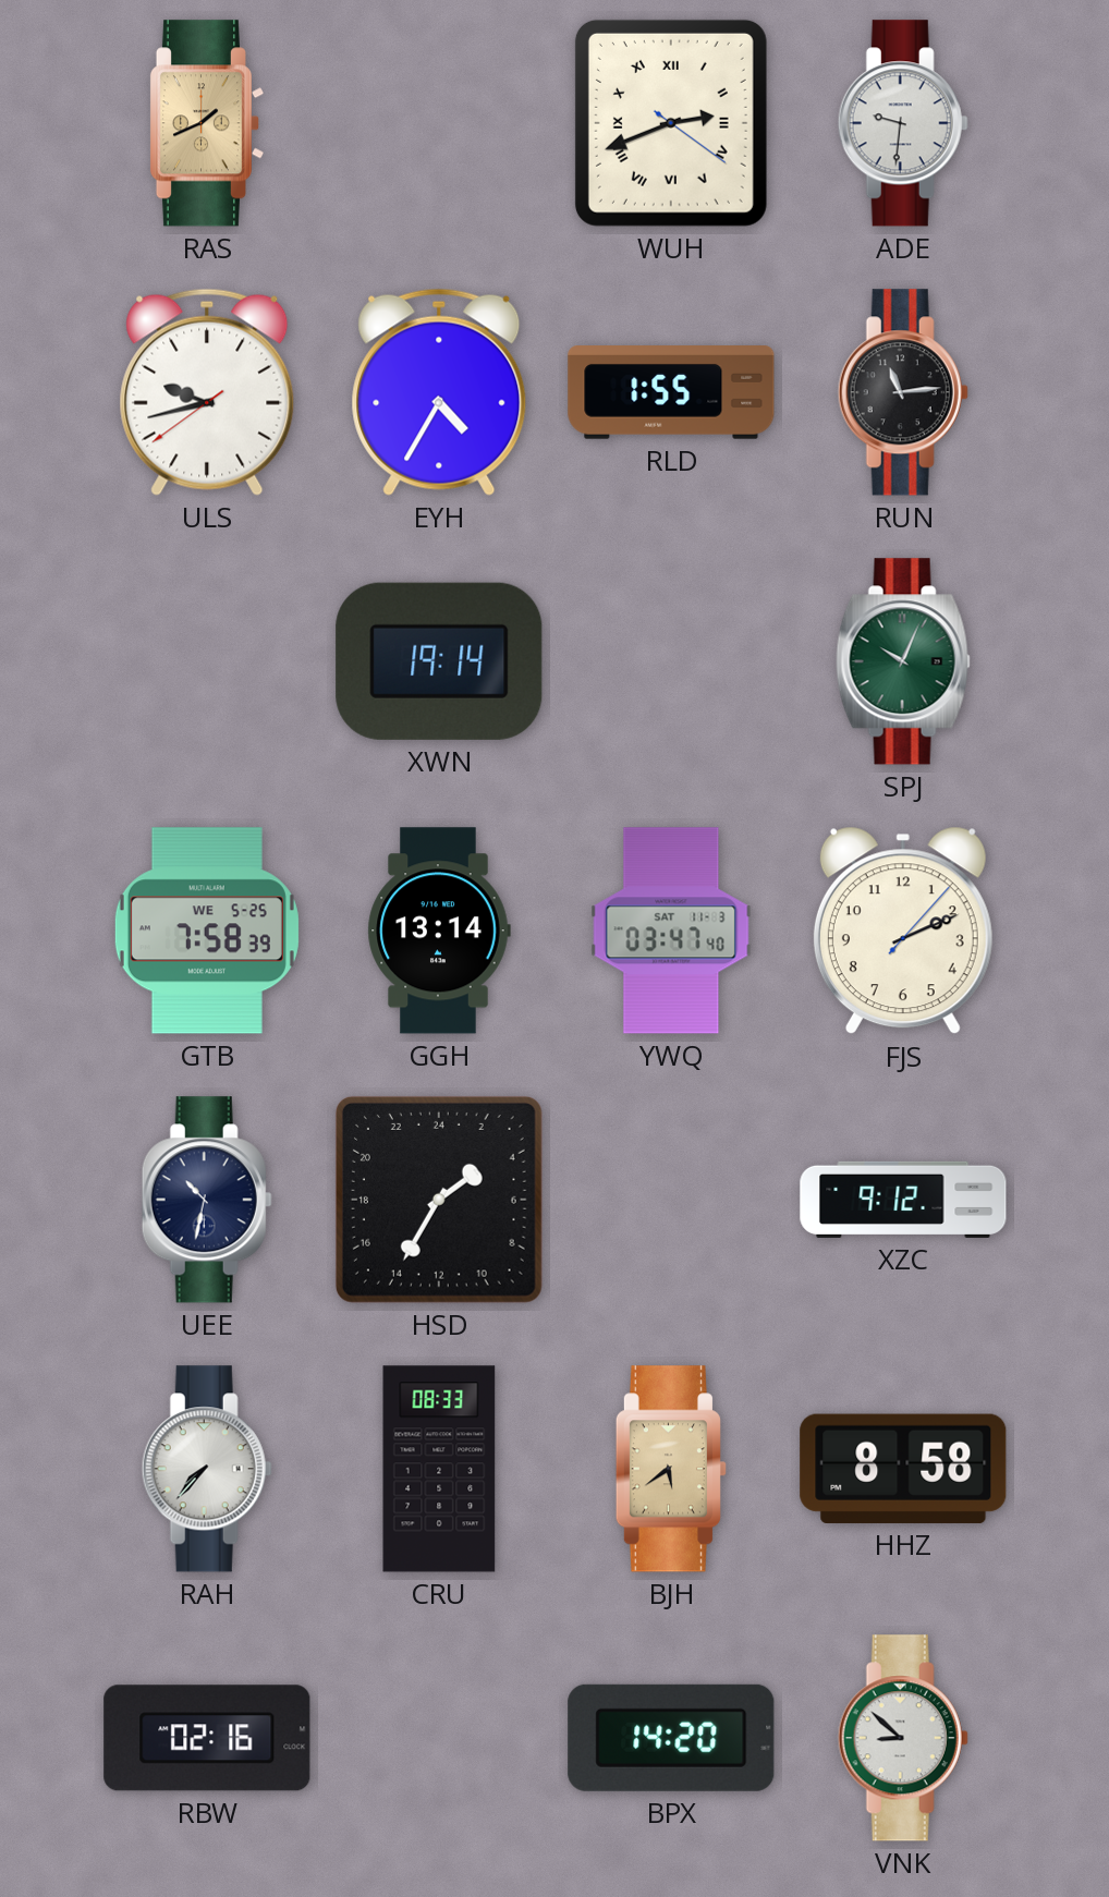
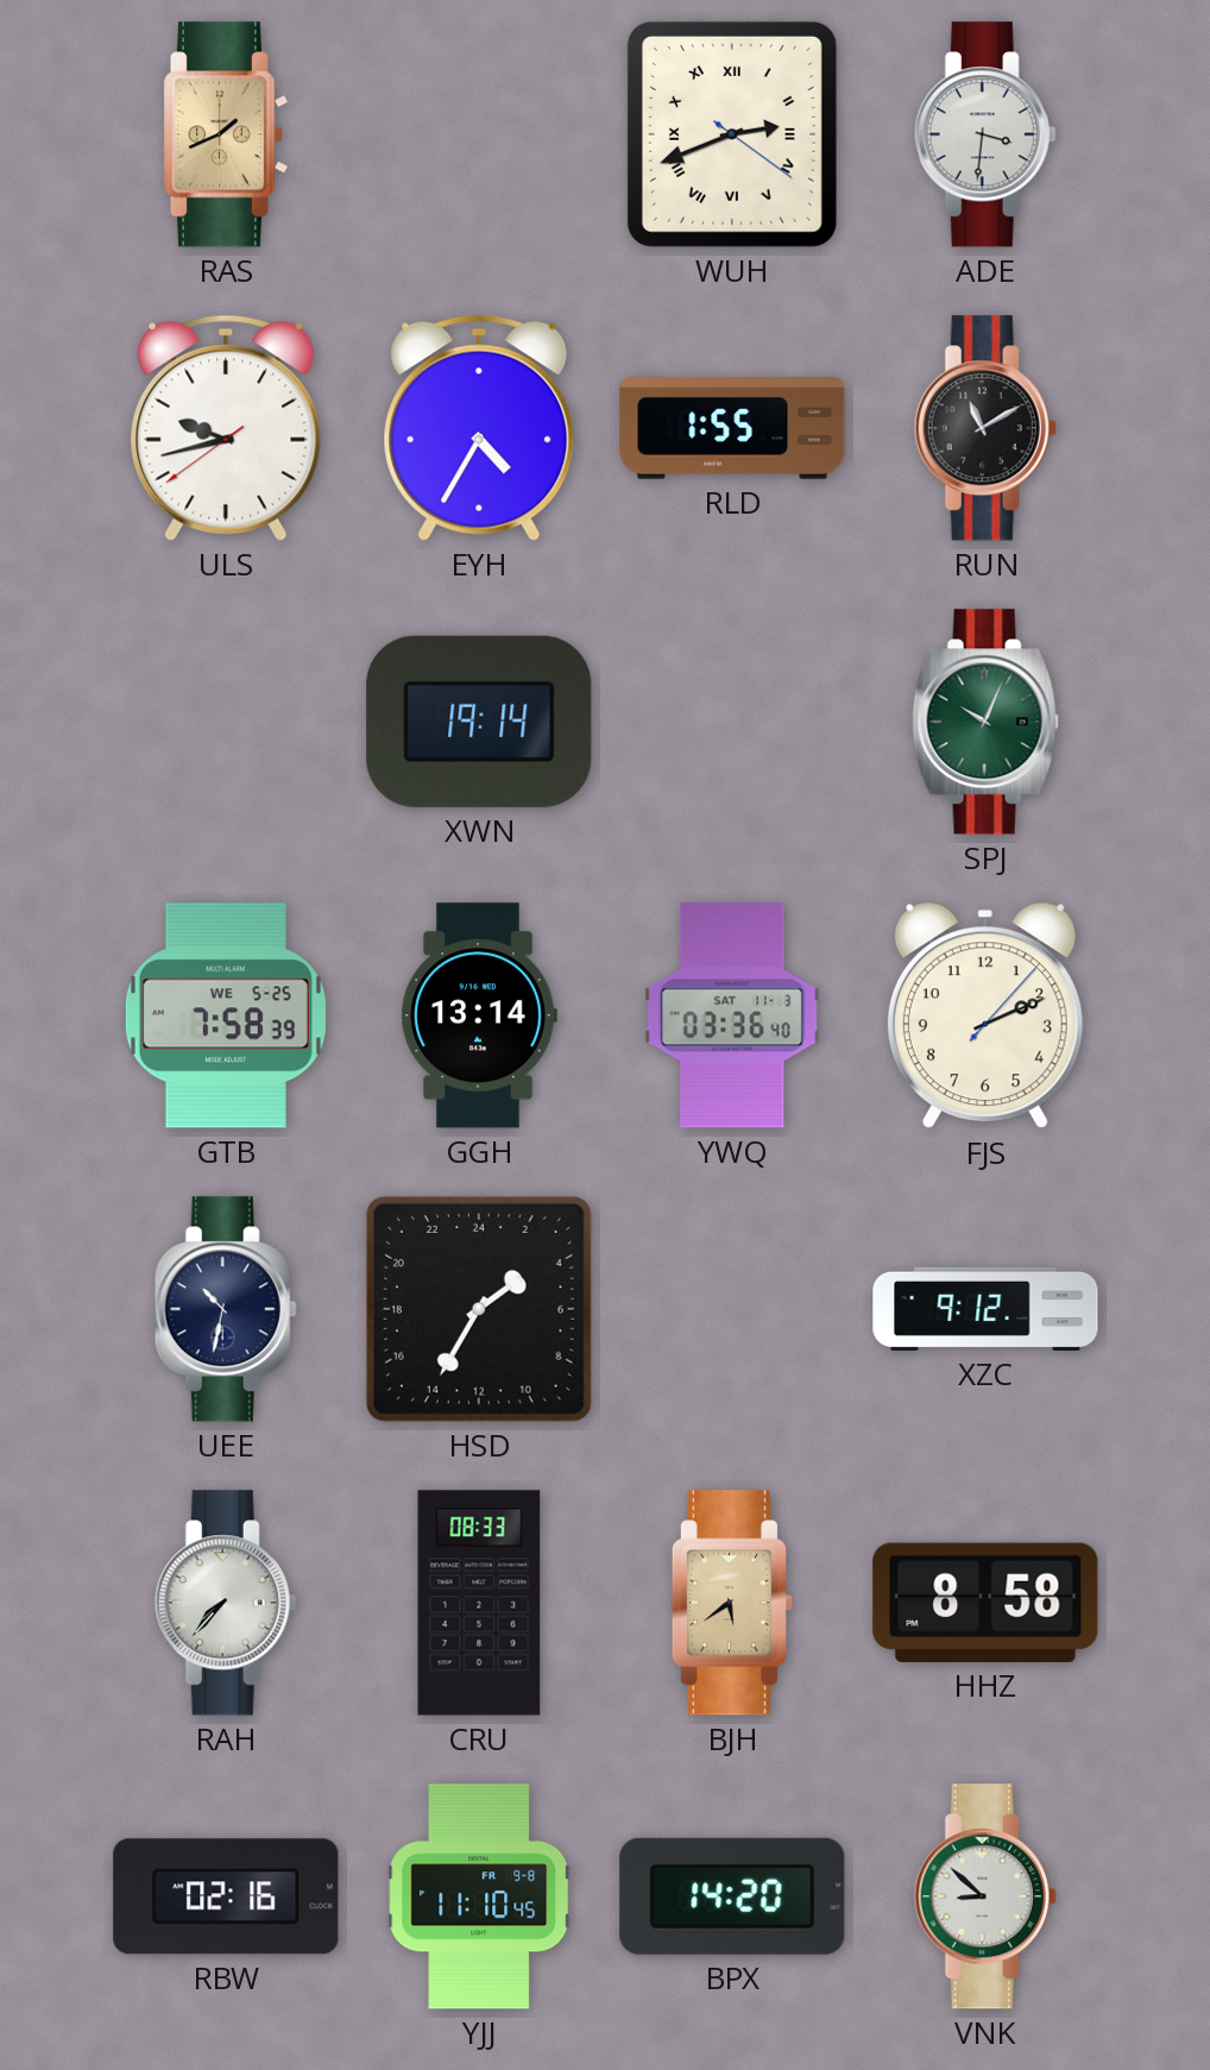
ADE: 9:31 -> 3:31
RUN: 11:14 -> 11:10
YWQ: 03:47 -> 03:36
YJJ: none -> 11:10
